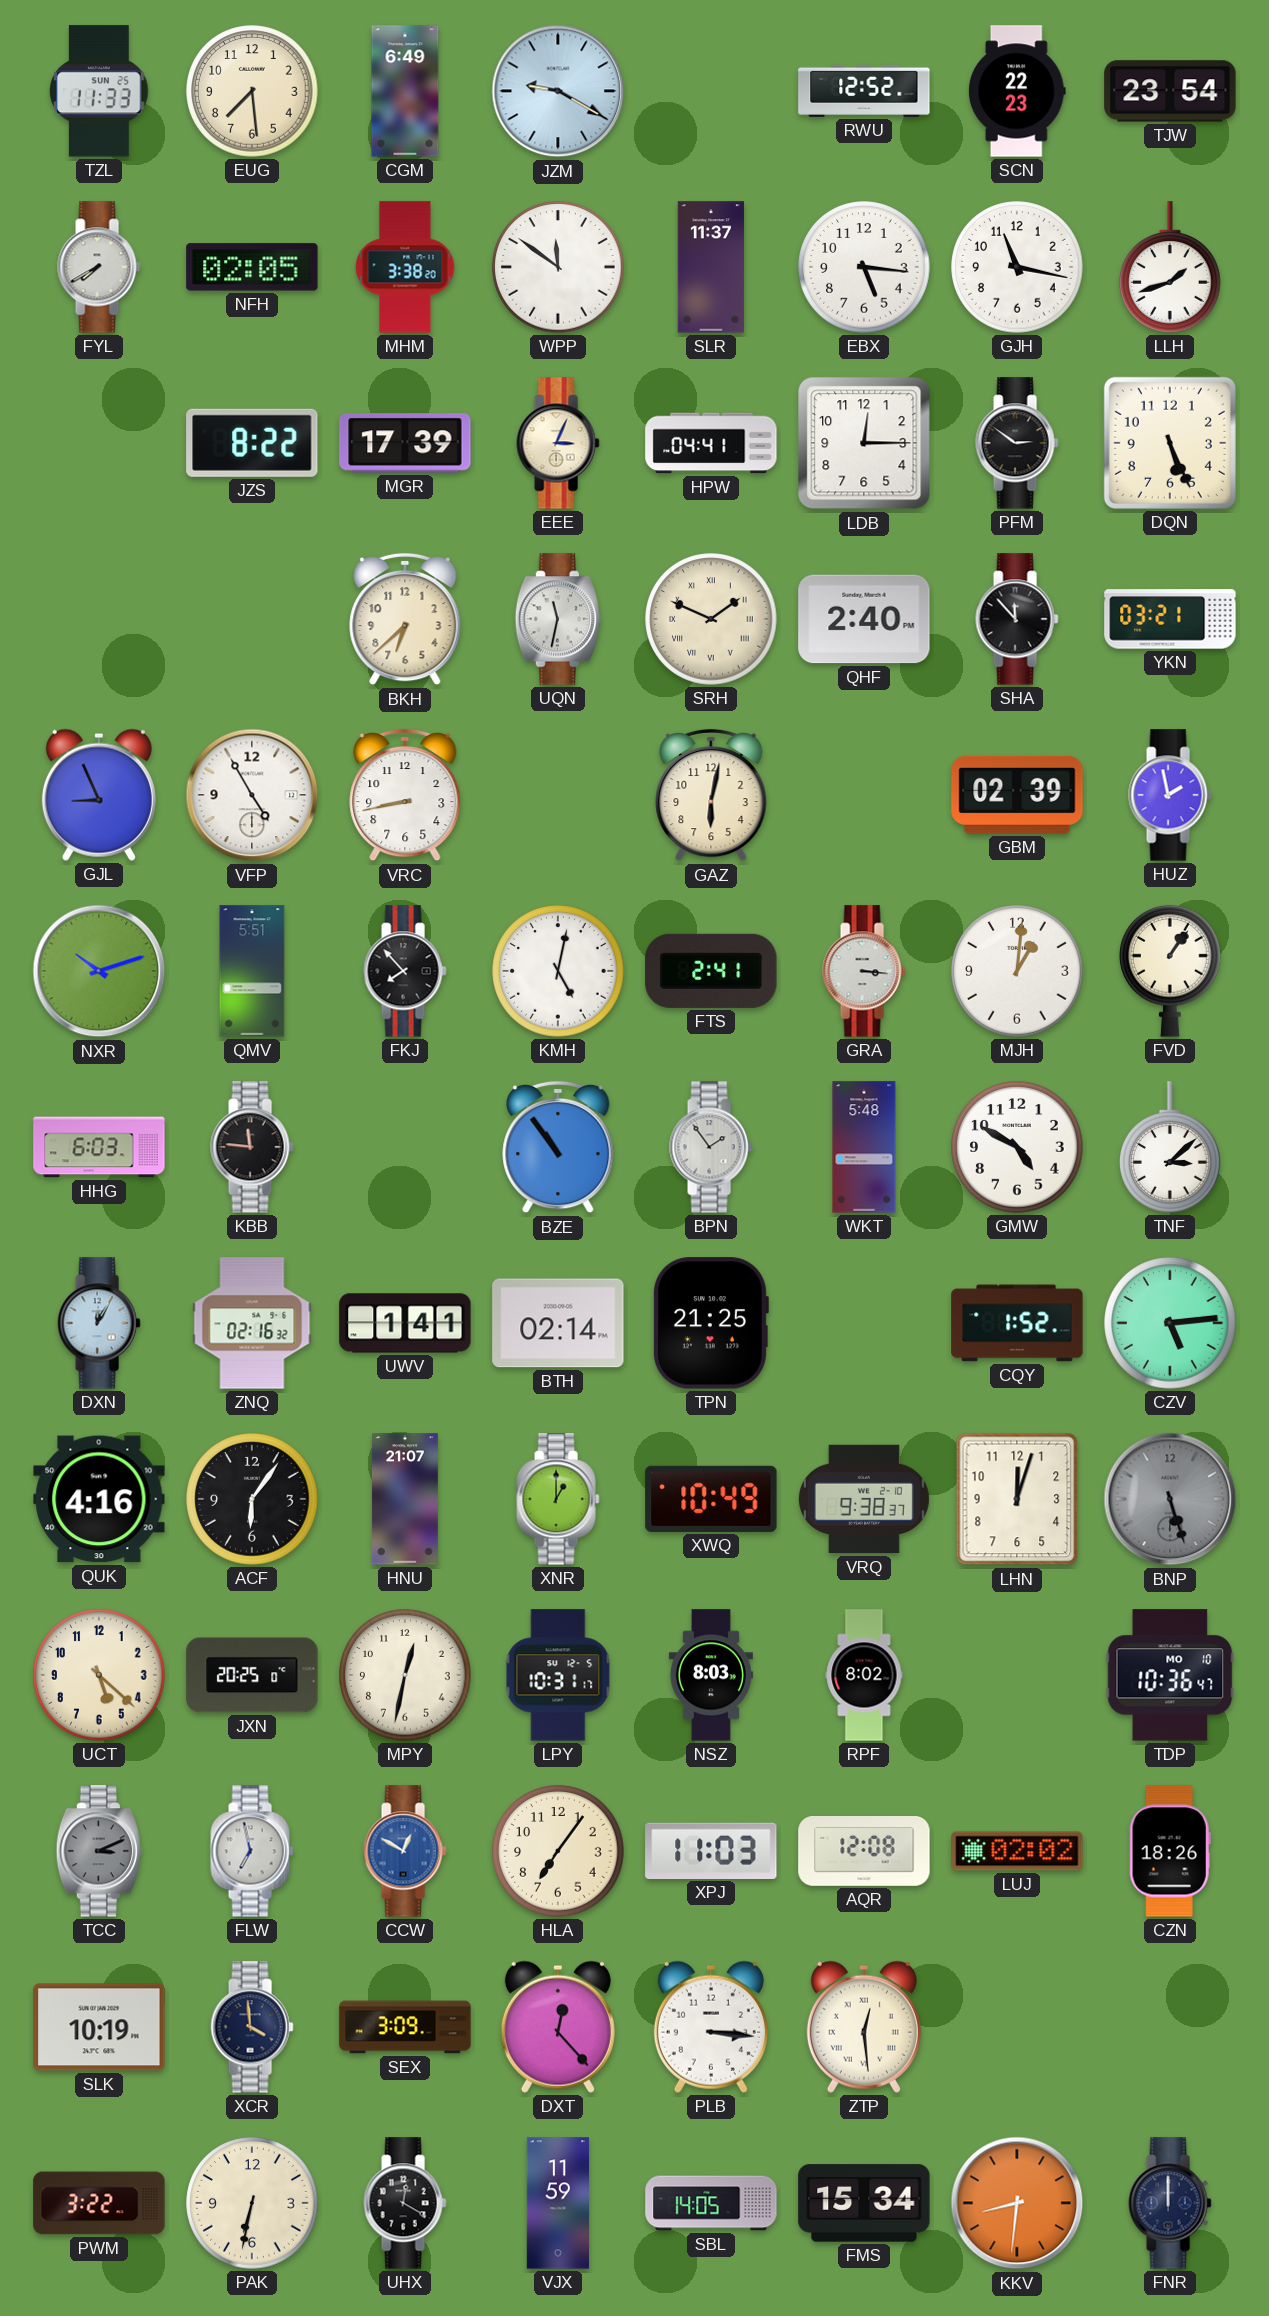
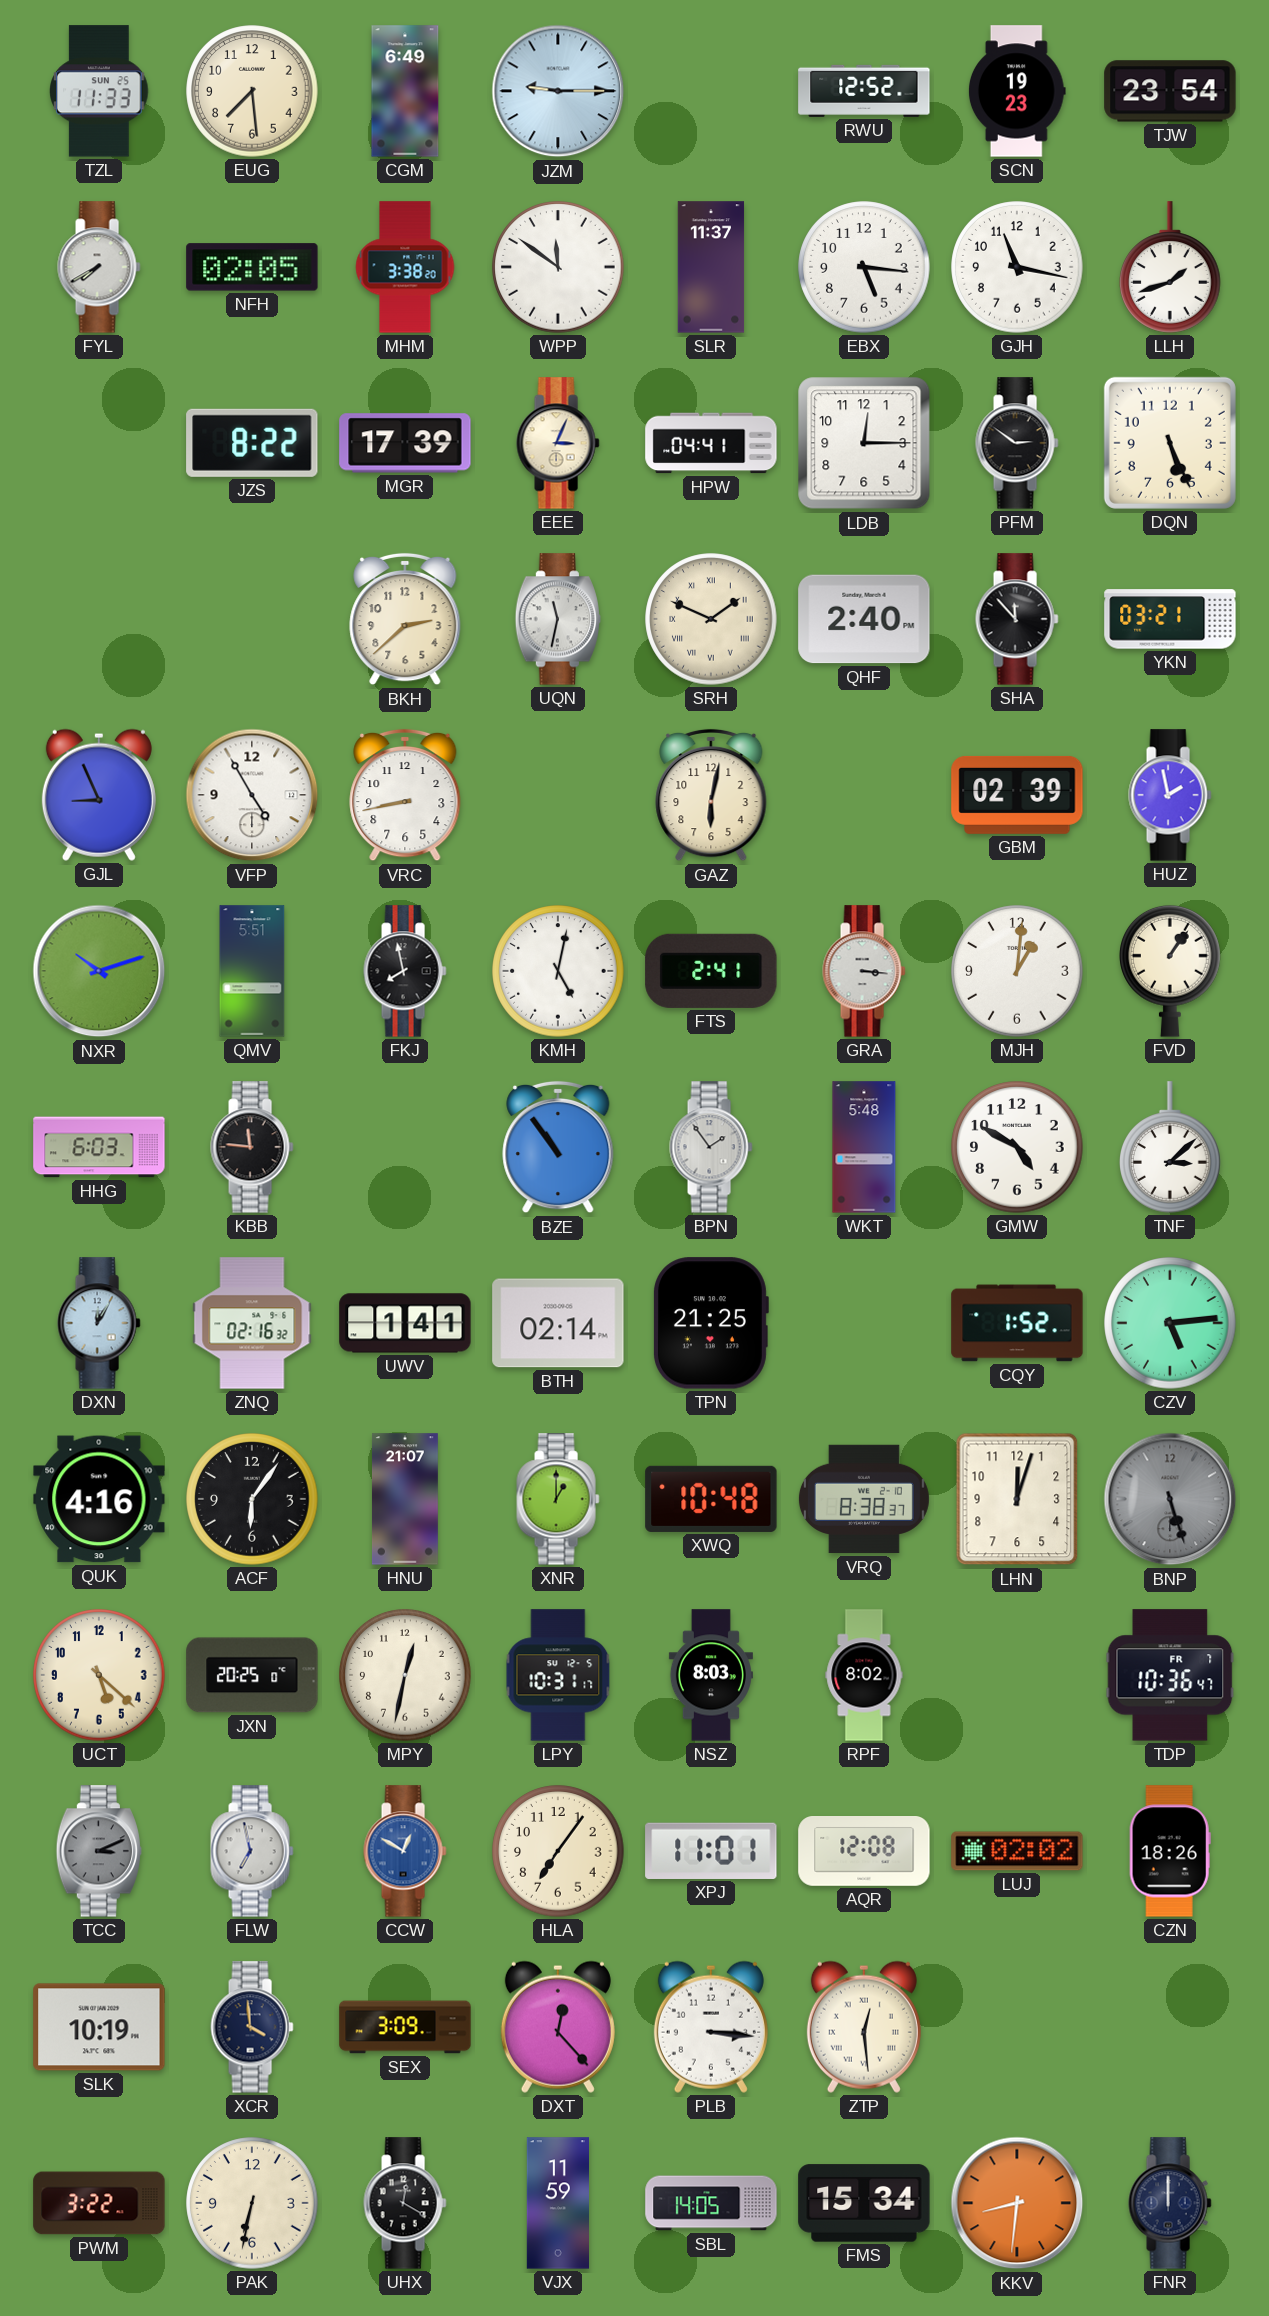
JZM: 9:20 -> 9:15
SCN: 22:23 -> 19:23
BKH: 6:38 -> 2:38
FKJ: 7:53 -> 7:58
XWQ: 10:49 -> 10:48
VRQ: 9:38 -> 8:38
TDP date: MO 10 -> FR 7
XPJ: 11:03 -> 11:01
